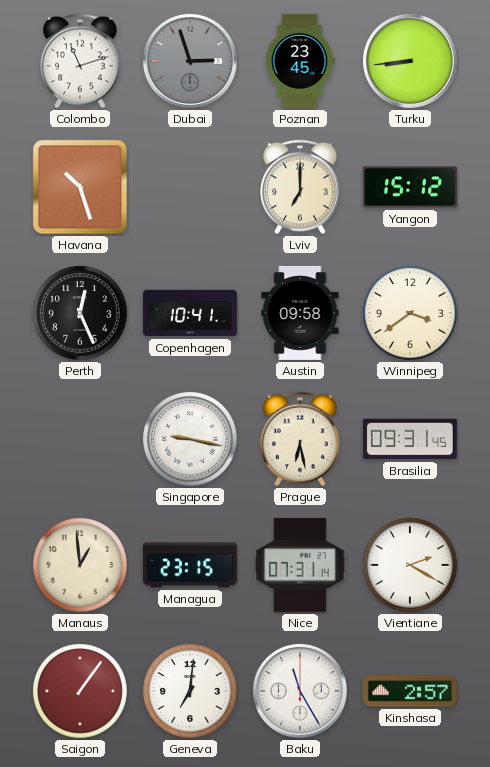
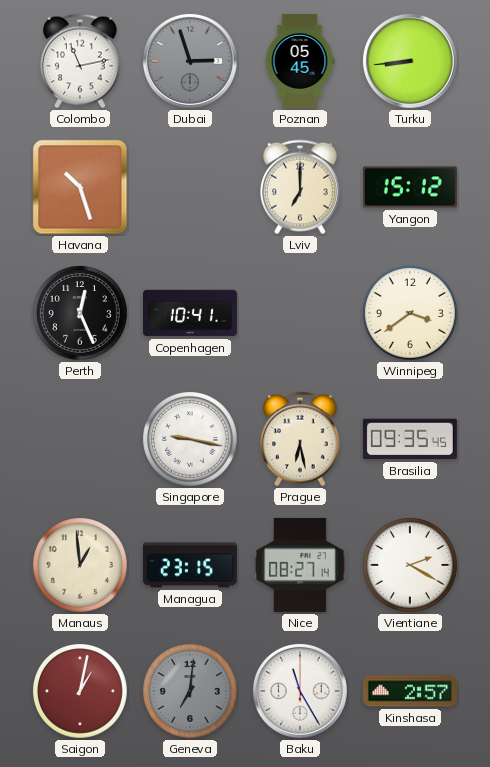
Colombo: 11:12 -> 11:13
Poznan: 23:45 -> 05:45
Austin: 09:58 -> none
Brasilia: 09:31 -> 09:35
Nice: 07:31 -> 08:27
Saigon: 1:06 -> 1:02
Geneva dial: white -> grey
